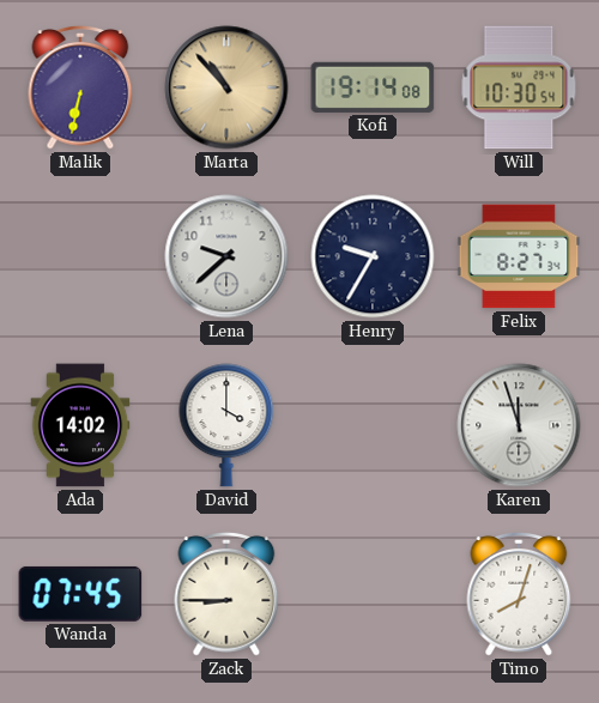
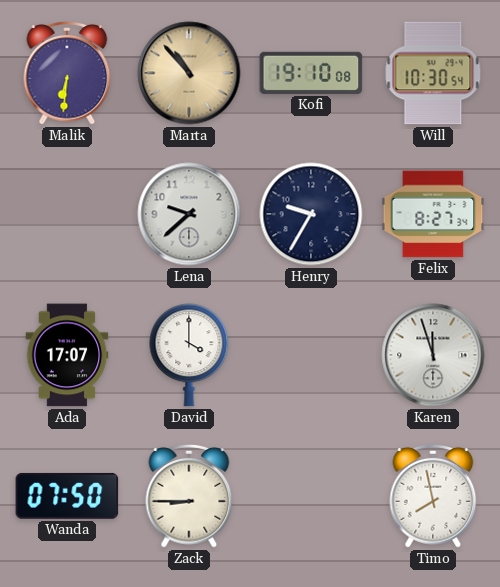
Malik: 6:32 -> 6:31
Kofi: 19:14 -> 19:10
Ada: 14:02 -> 17:07
Wanda: 07:45 -> 07:50
Timo: 8:03 -> 7:58
